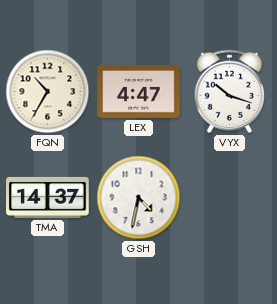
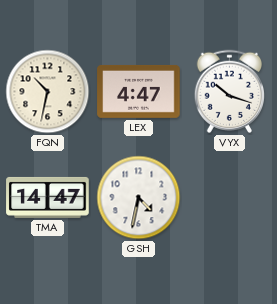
FQN: 10:35 -> 10:32
TMA: 14:37 -> 14:47
